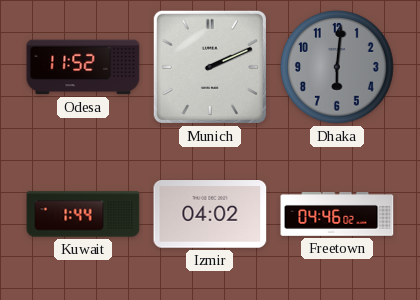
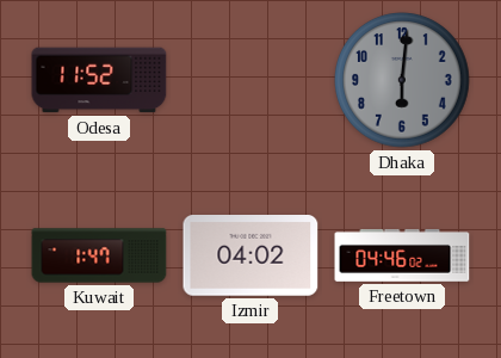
Munich: 2:11 -> none
Kuwait: 1:44 -> 1:47
